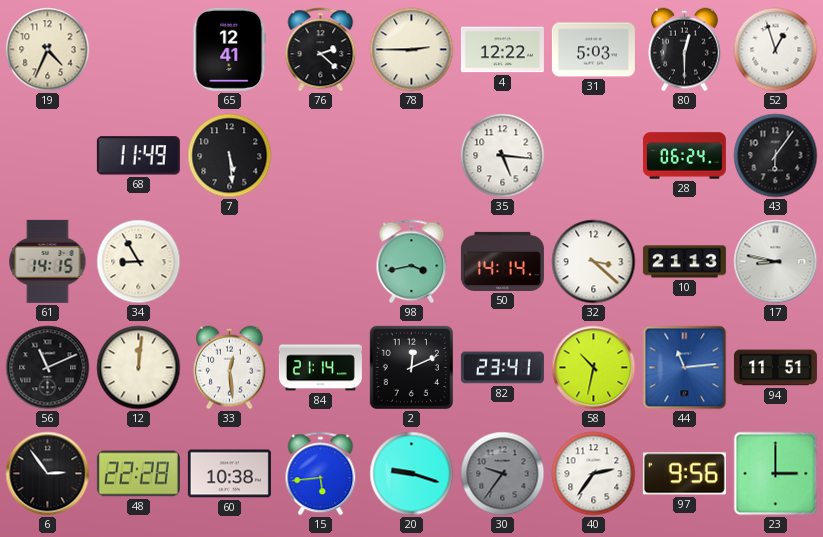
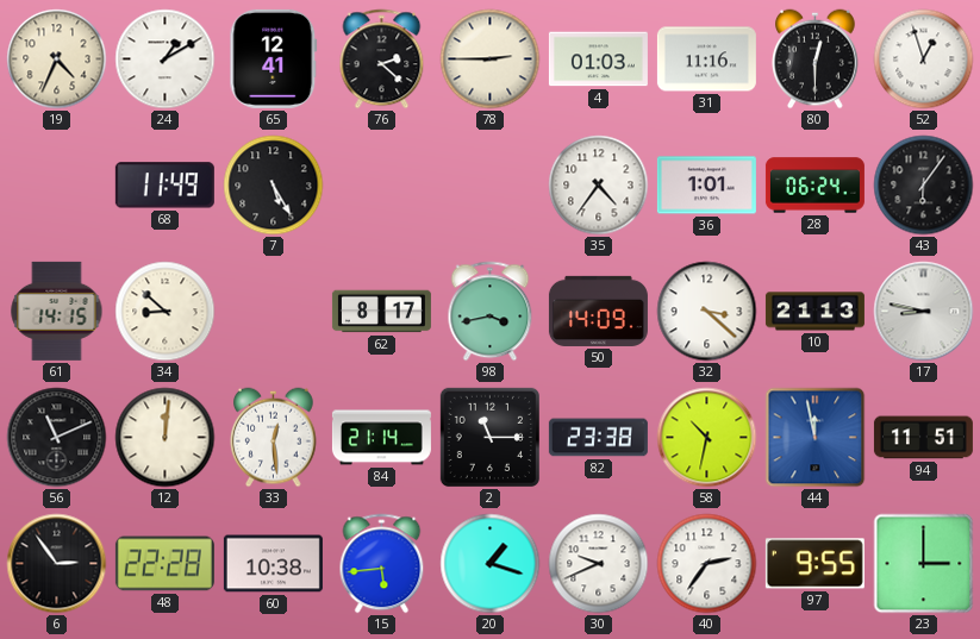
24: none -> 1:10
4: 12:22 -> 01:03
31: 5:03 -> 11:16
7: 5:29 -> 5:25
35: 5:16 -> 4:36
36: none -> 1:01
34: 8:55 -> 8:52
62: none -> 8:17
50: 14:14 -> 14:09
2: 12:11 -> 11:15
82: 23:41 -> 23:38
44: 11:14 -> 11:58
20: 9:18 -> 1:18
30: 9:36 -> 9:41
30 dial: grey -> white
97: 9:56 -> 9:55
